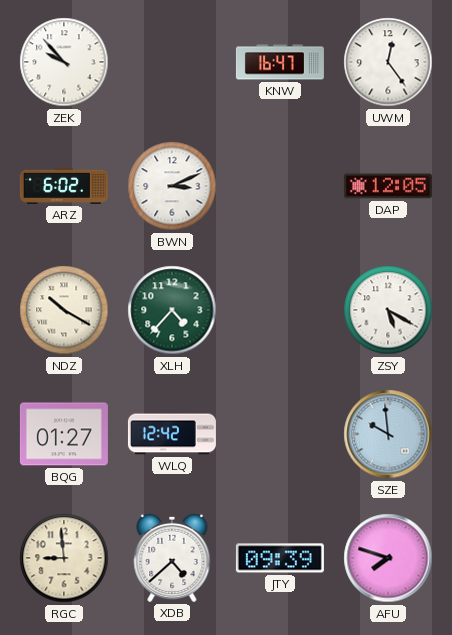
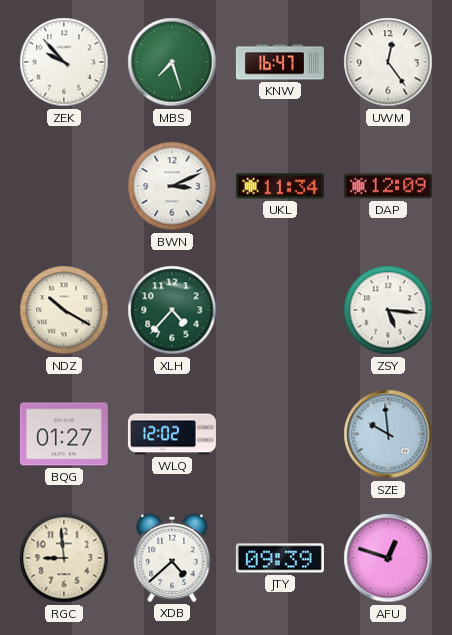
MBS: none -> 7:27
ARZ: 6:02 -> none
UKL: none -> 11:34
DAP: 12:05 -> 12:09
ZSY: 5:20 -> 5:16
WLQ: 12:42 -> 12:02
AFU: 7:48 -> 12:48
